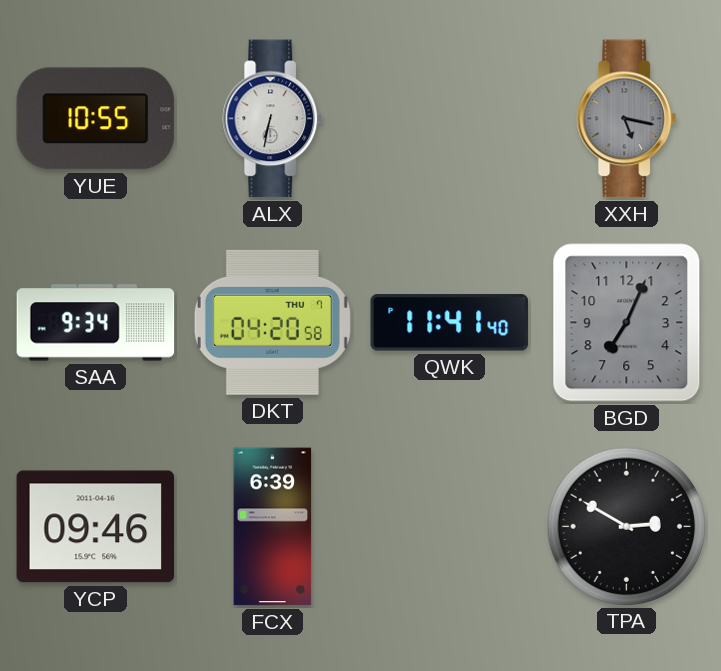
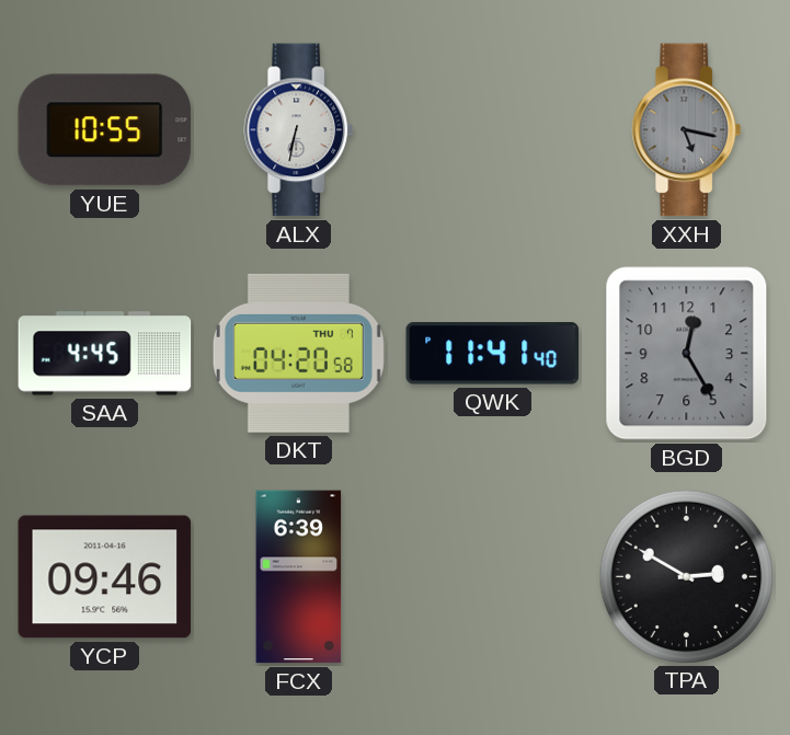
SAA: 9:34 -> 4:45
BGD: 7:04 -> 12:25
